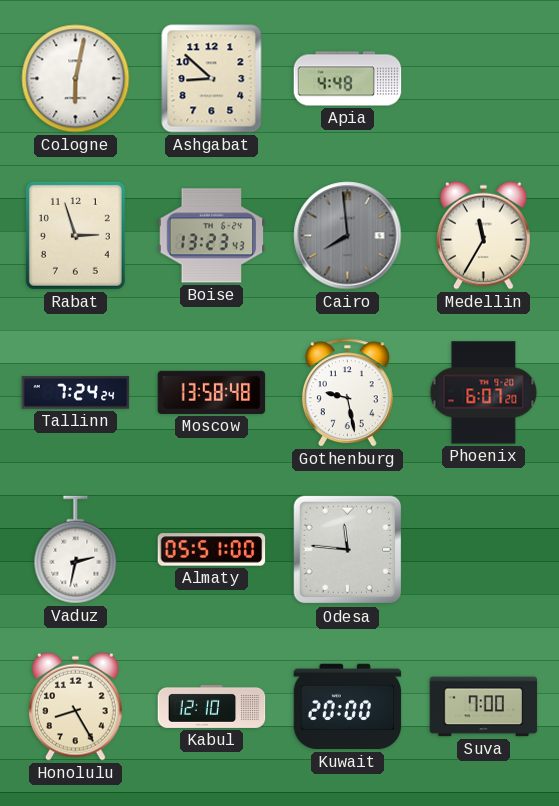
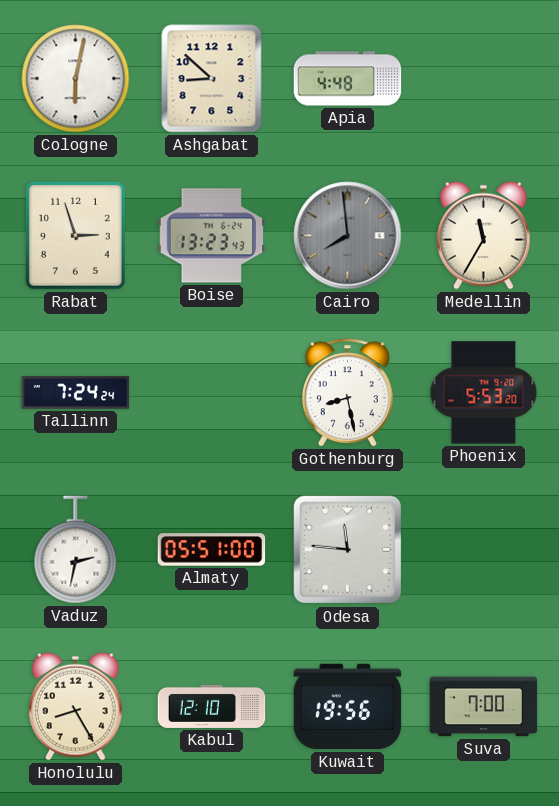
Moscow: 13:58 -> none
Gothenburg: 9:28 -> 8:28
Phoenix: 6:07 -> 5:53
Kuwait: 20:00 -> 19:56
